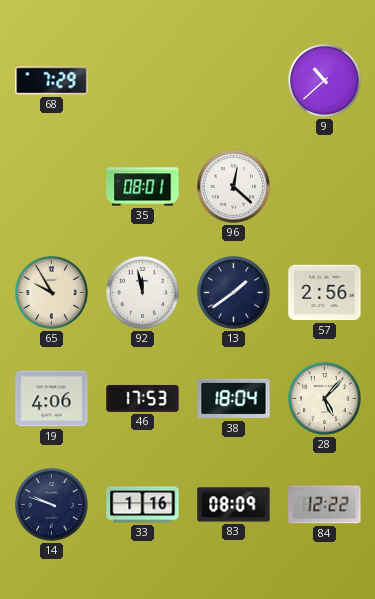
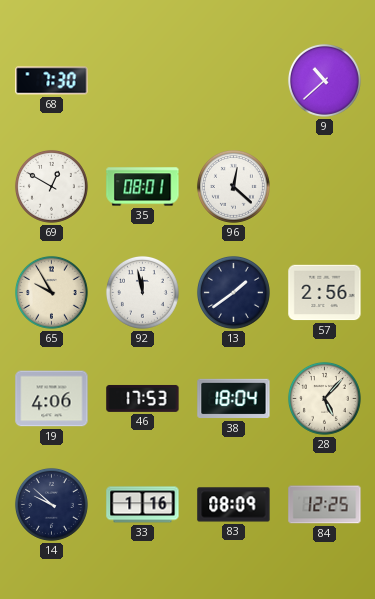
68: 7:29 -> 7:30
69: none -> 12:50
14: 9:48 -> 9:52
84: 12:22 -> 12:25
